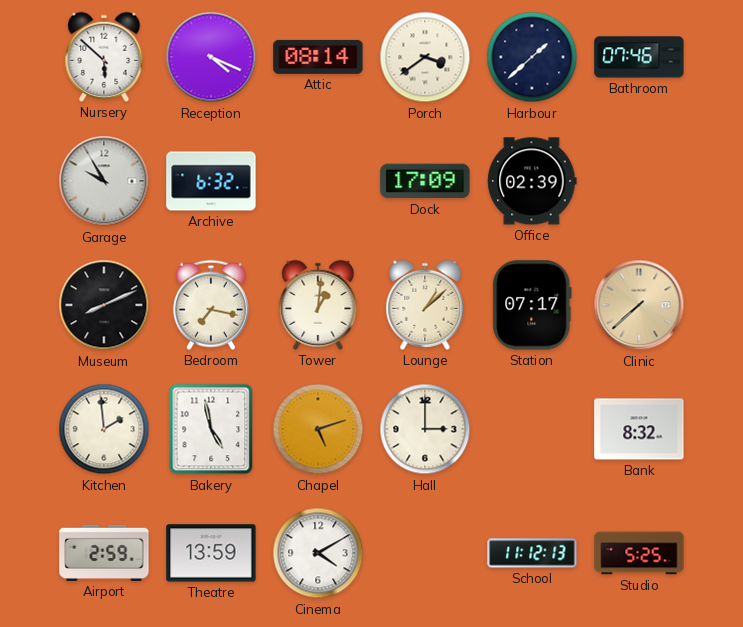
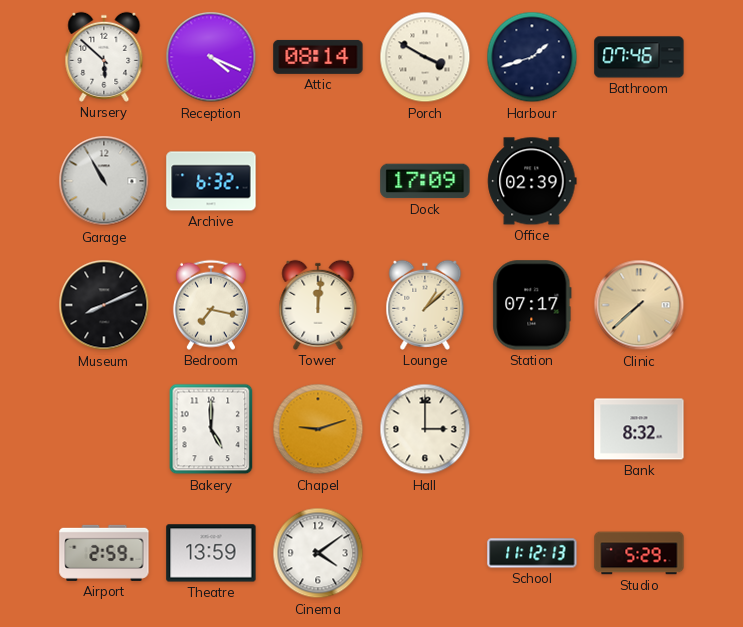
Porch: 3:39 -> 3:50
Harbour: 1:38 -> 1:42
Garage: 9:55 -> 10:55
Tower: 1:01 -> 12:01
Kitchen: 1:59 -> none
Bakery: 4:58 -> 5:00
Chapel: 5:12 -> 9:12
Cinema: 4:10 -> 4:09
Studio: 5:25 -> 5:29
